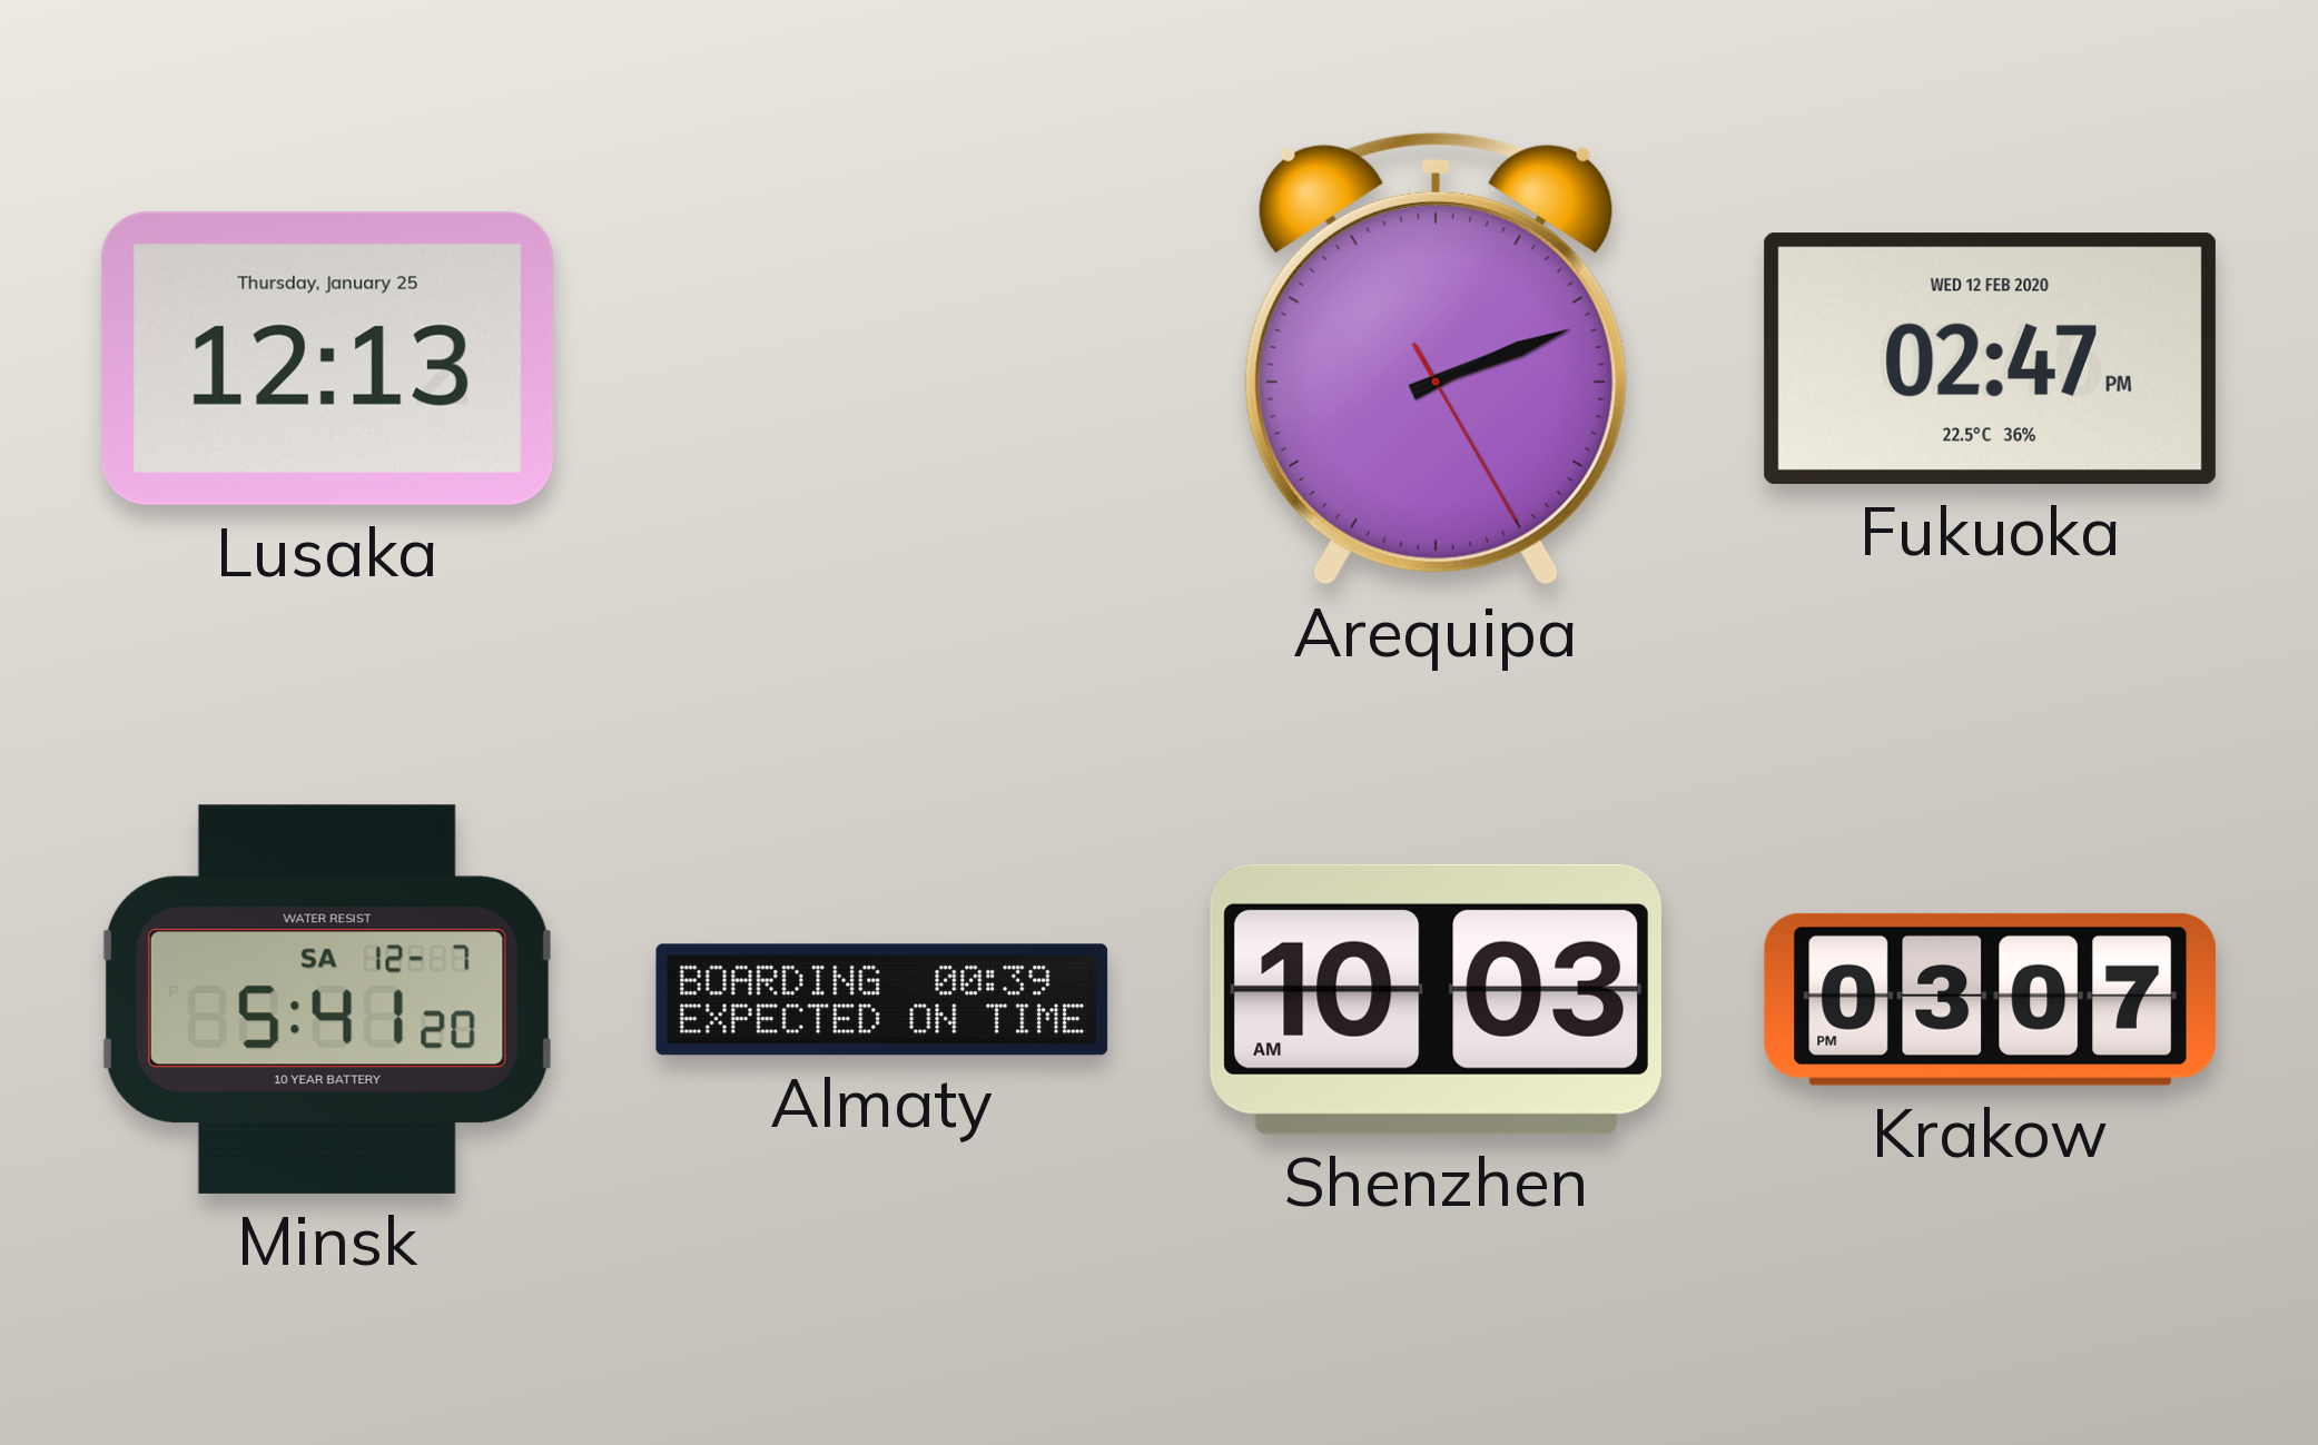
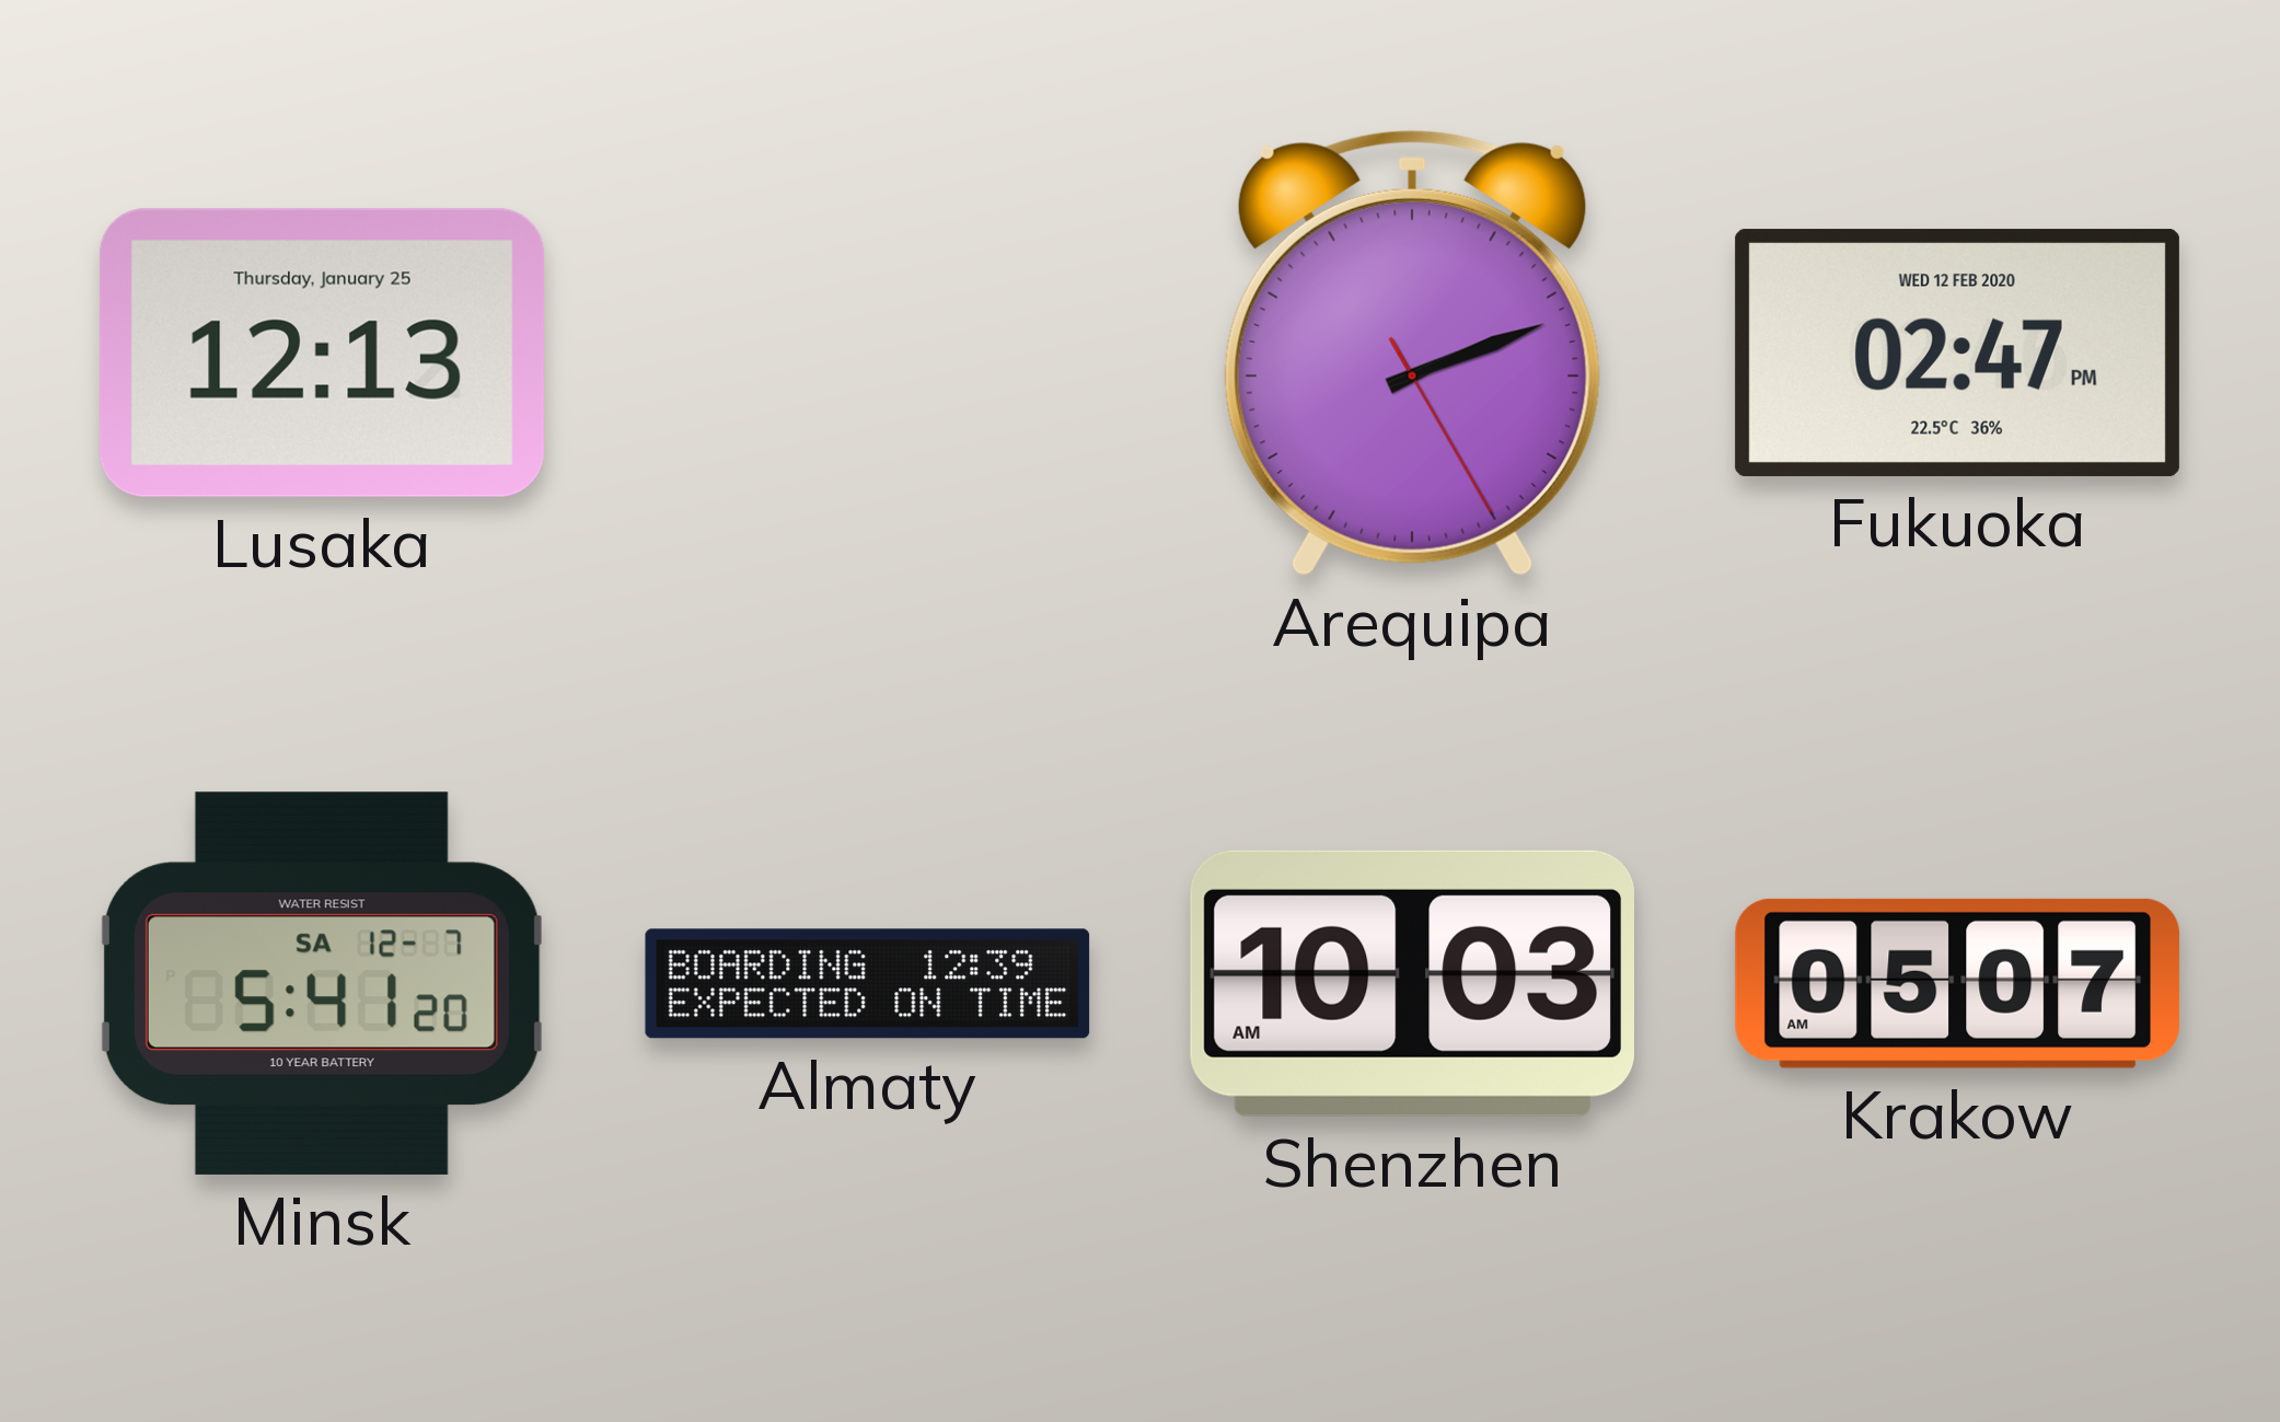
Almaty: 00:39 -> 12:39
Krakow: 03:07 -> 05:07
